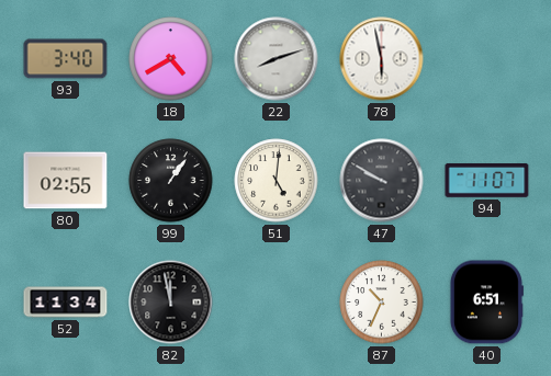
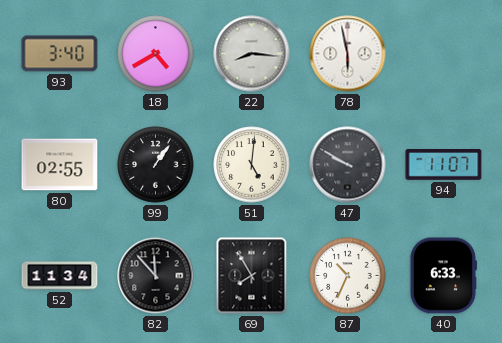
22: 8:12 -> 8:16
82: 11:58 -> 11:53
69: none -> 7:55
40: 6:51 -> 6:33
